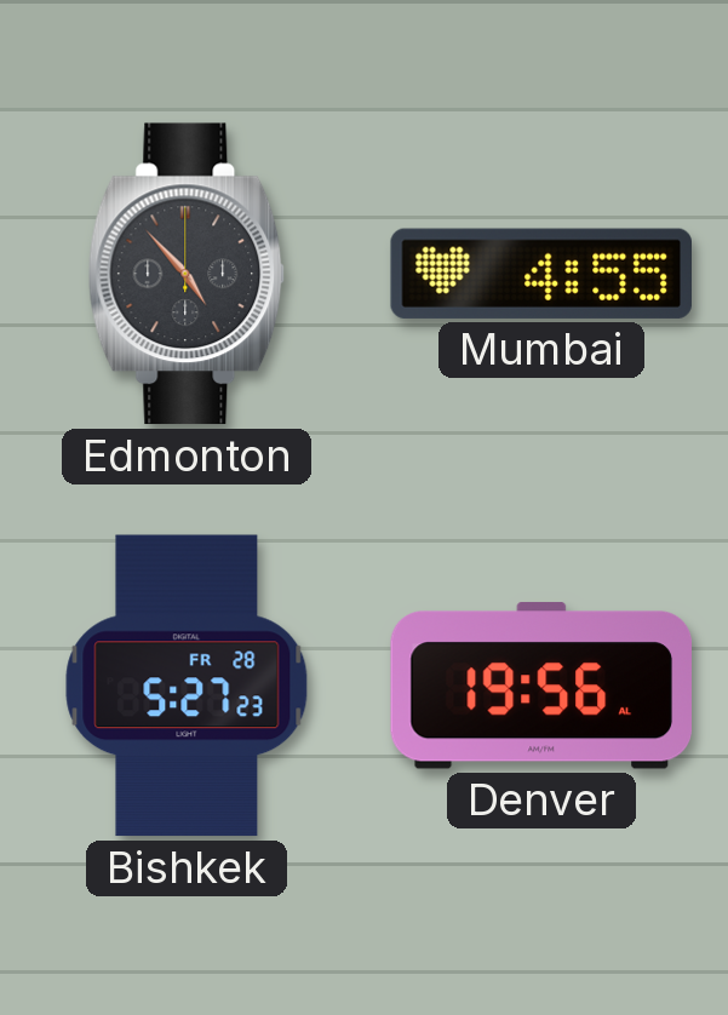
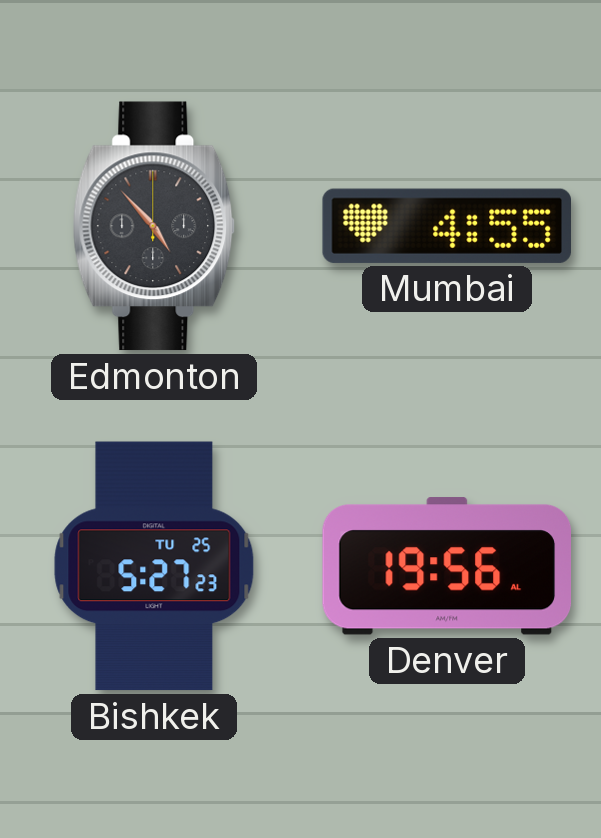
Bishkek date: FR 28 -> TU 25
